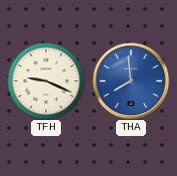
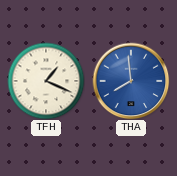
TFH: 9:19 -> 1:19
